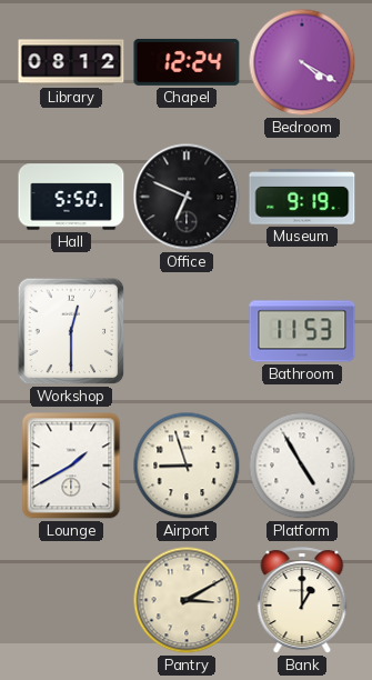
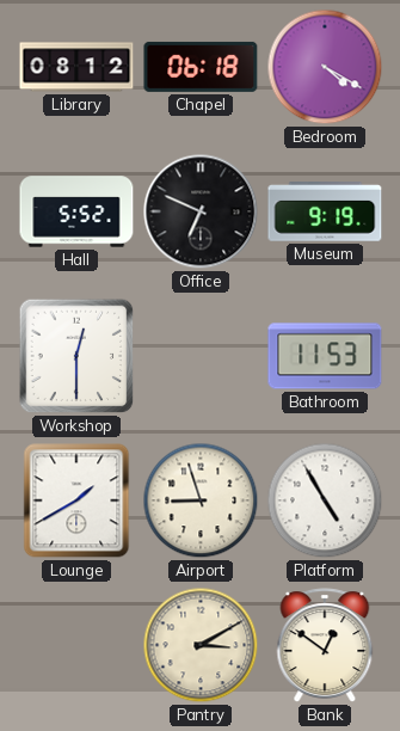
Chapel: 12:24 -> 06:18
Hall: 5:50 -> 5:52
Bank: 1:00 -> 12:51
